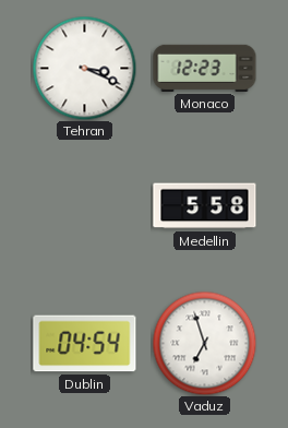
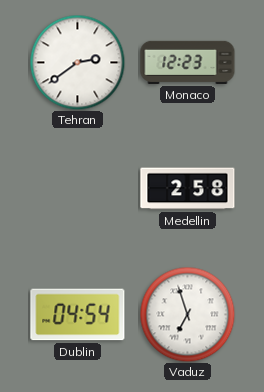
Tehran: 3:19 -> 2:39
Medellin: 5:58 -> 2:58
